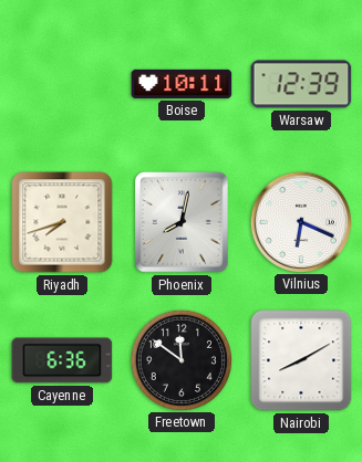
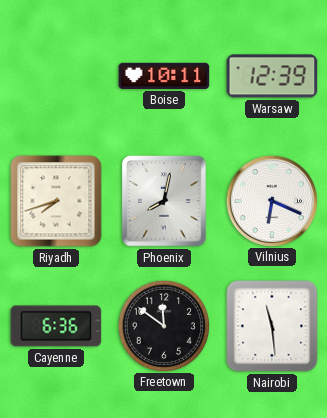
Nairobi: 8:10 -> 11:29
